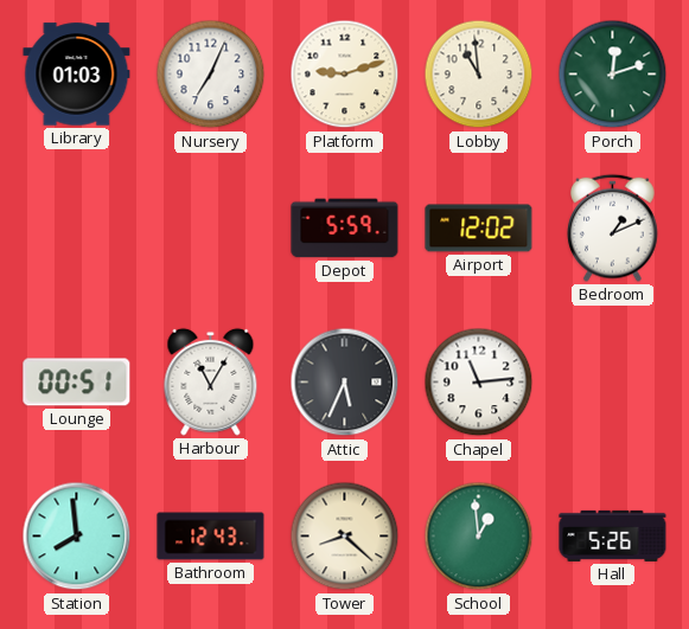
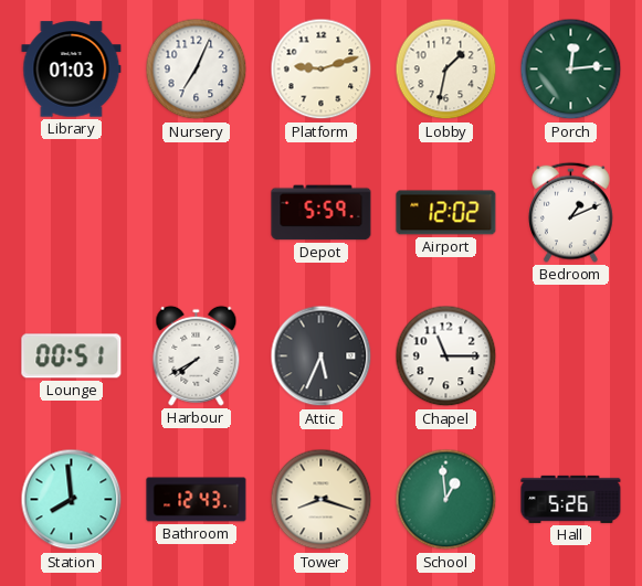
Lobby: 10:59 -> 1:32
Porch: 12:12 -> 12:14
Harbour: 11:05 -> 7:40
Chapel: 11:14 -> 11:15
Tower: 8:22 -> 8:18
